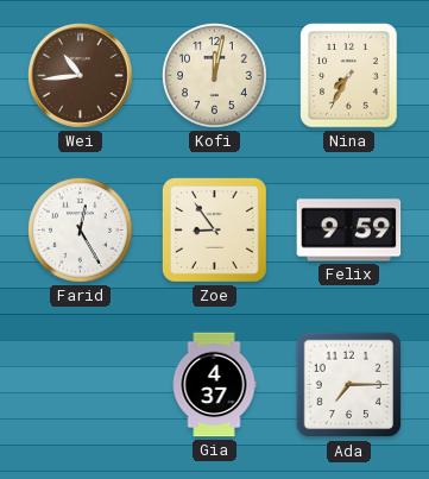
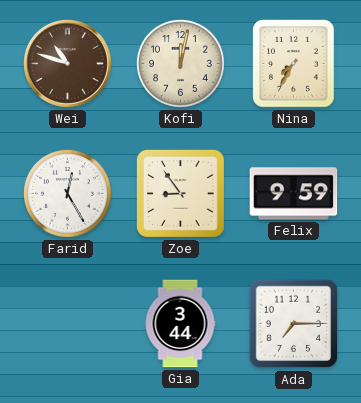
Wei: 10:44 -> 10:48
Gia: 4:37 -> 3:44
